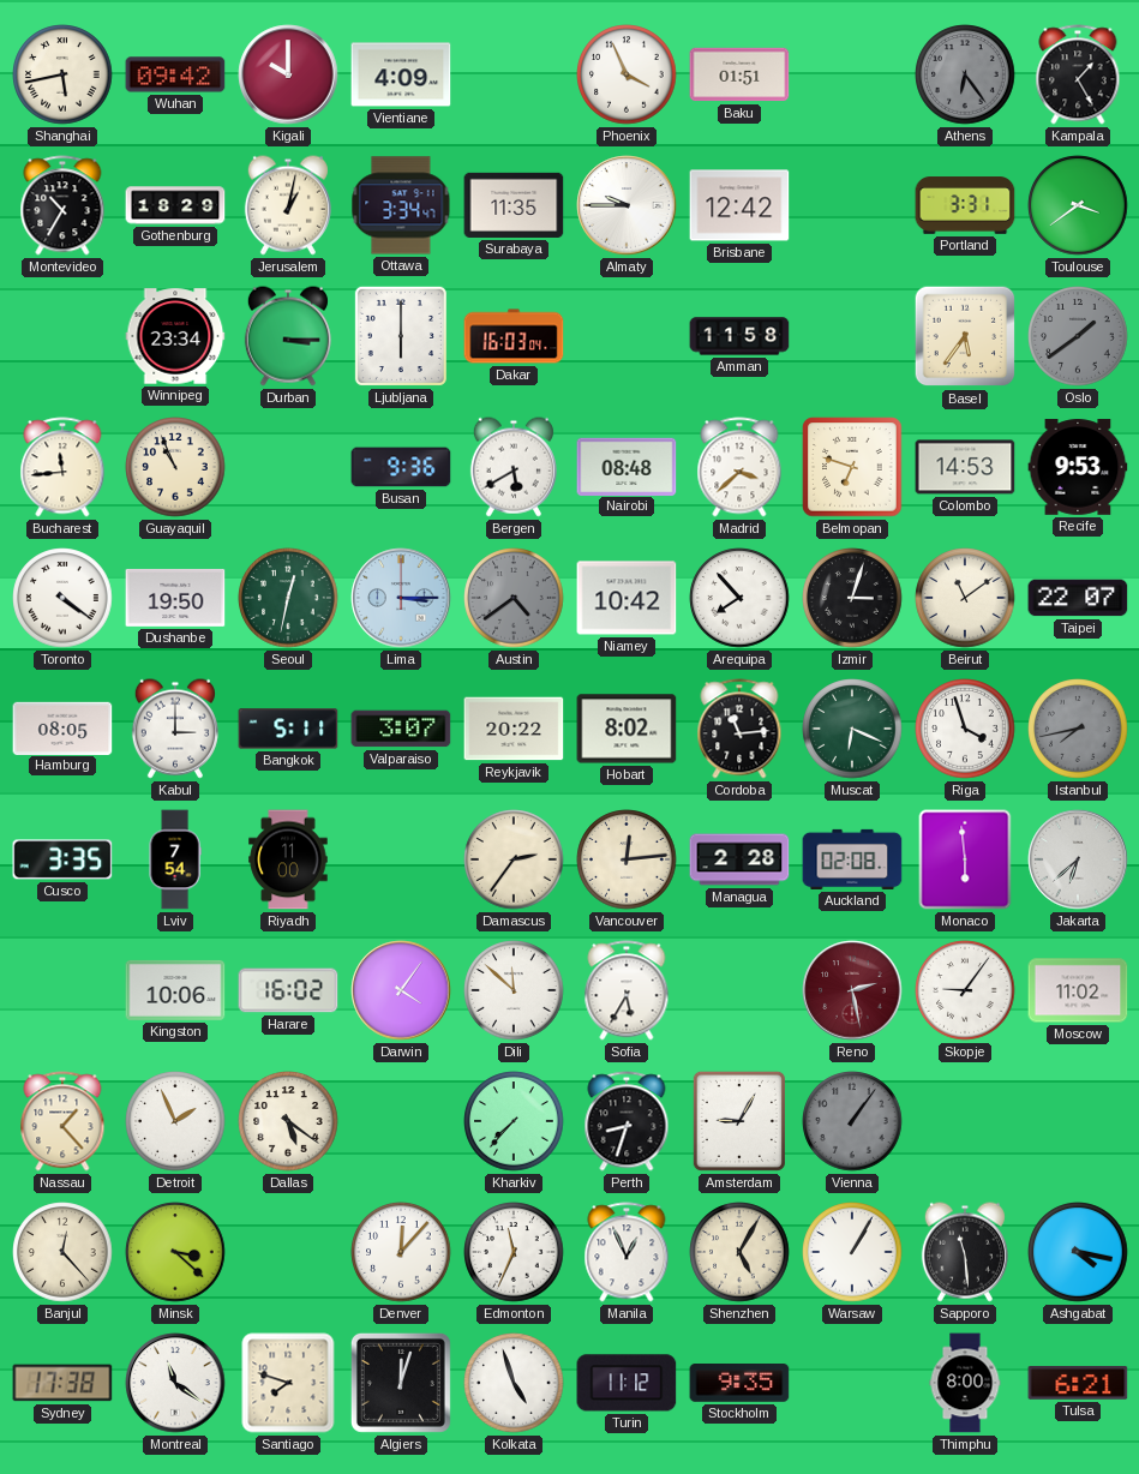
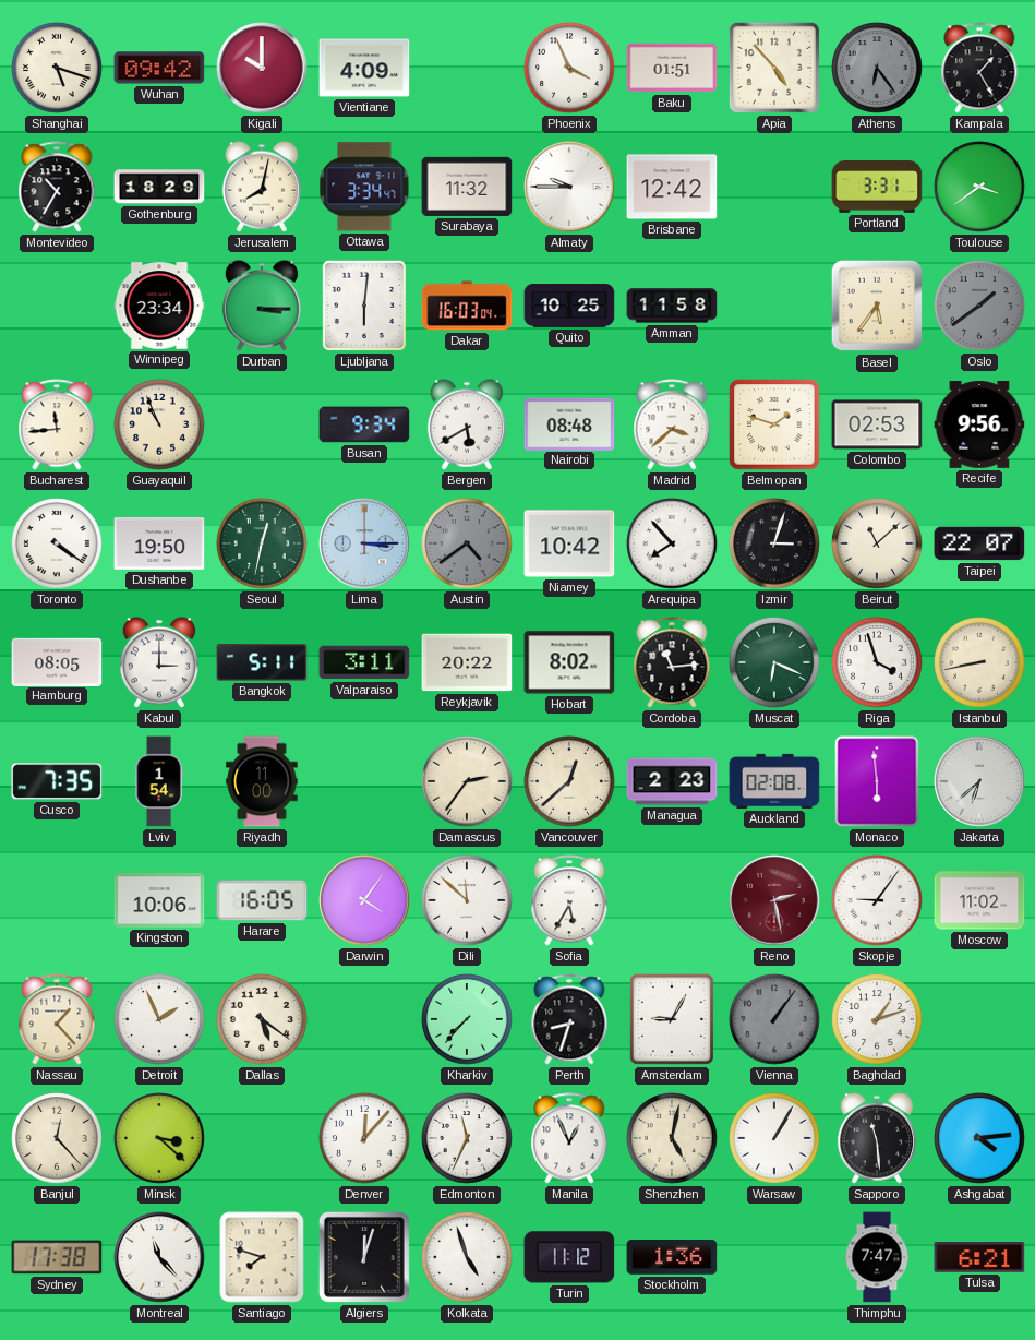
Shanghai: 5:43 -> 5:18
Apia: none -> 4:53
Jerusalem: 1:02 -> 8:02
Surabaya: 11:35 -> 11:32
Ljubljana: 6:00 -> 6:01
Quito: none -> 10:25
Busan: 9:36 -> 9:34
Belmopan: 6:48 -> 1:48
Colombo: 14:53 -> 02:53
Recife: 9:53 -> 9:56
Beirut: 11:09 -> 11:08
Valparaiso: 3:07 -> 3:11
Istanbul: 7:43 -> 8:43
Istanbul dial: grey -> cream
Cusco: 3:35 -> 7:35
Lviv: 7:54 -> 1:54
Vancouver: 12:14 -> 12:38
Managua: 2:28 -> 2:23
Harare: 16:02 -> 16:05
Baghdad: none -> 1:12
Shenzhen: 5:05 -> 5:02
Ashgabat: 4:17 -> 4:14
Montreal: 11:21 -> 11:23
Stockholm: 9:35 -> 1:36
Thimphu: 8:00 -> 7:47
